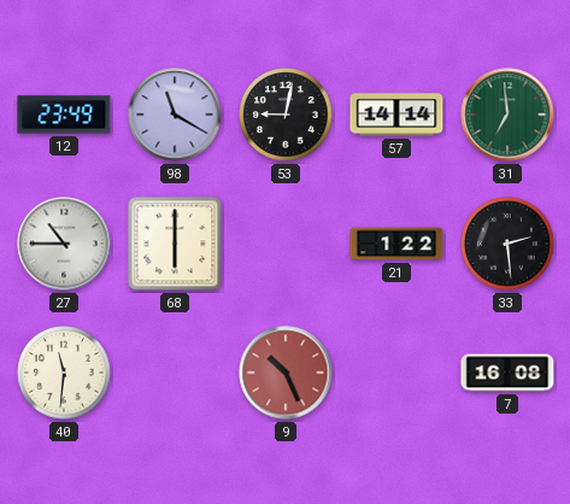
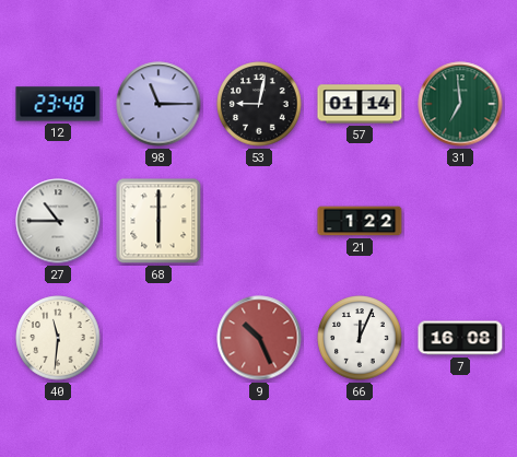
12: 23:49 -> 23:48
98: 11:20 -> 11:15
57: 14:14 -> 01:14
33: 2:29 -> none
66: none -> 12:04
